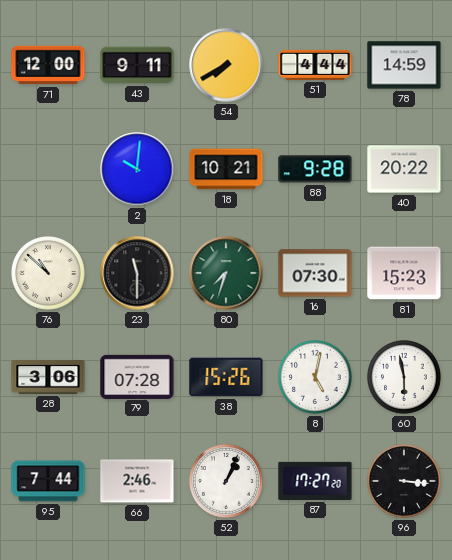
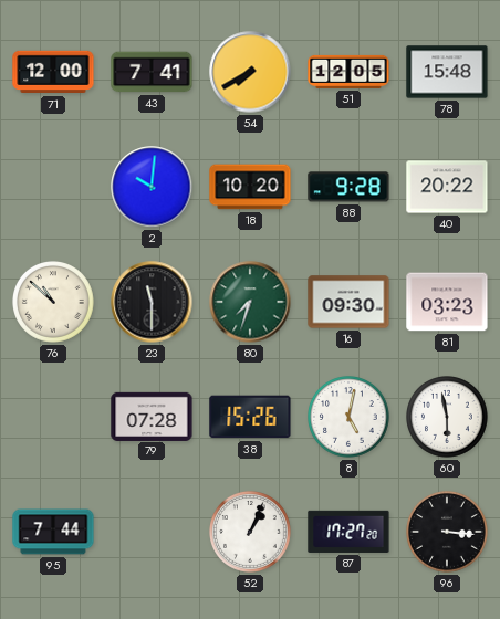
43: 9:11 -> 7:41
51: 4:44 -> 12:05
78: 14:59 -> 15:48
18: 10:21 -> 10:20
16: 07:30 -> 09:30
81: 15:23 -> 03:23
28: 3:06 -> none
66: 2:46 -> none
